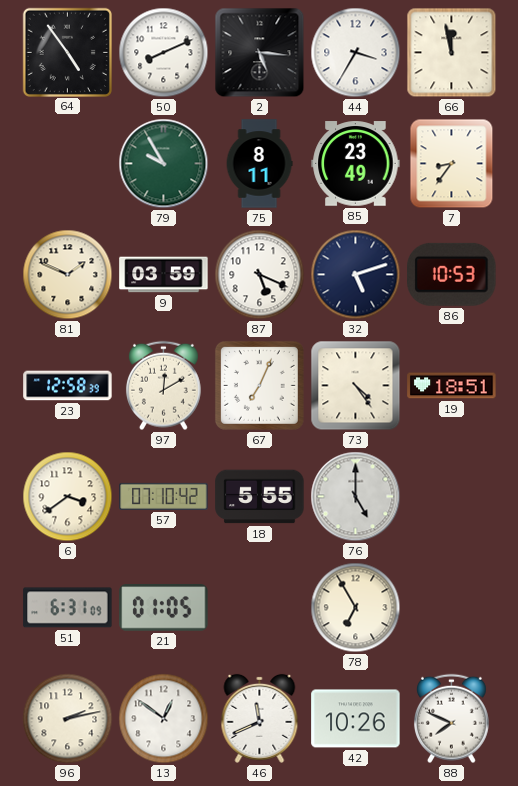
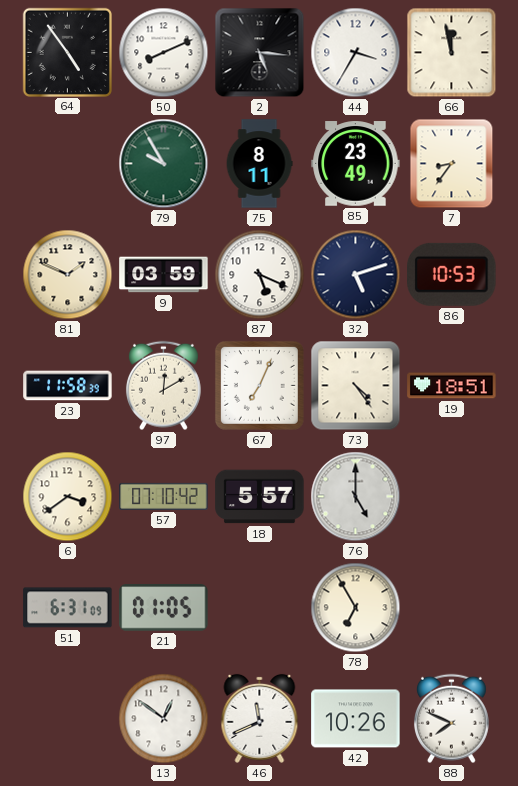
23: 12:58 -> 11:58
18: 5:55 -> 5:57
96: 2:13 -> none
